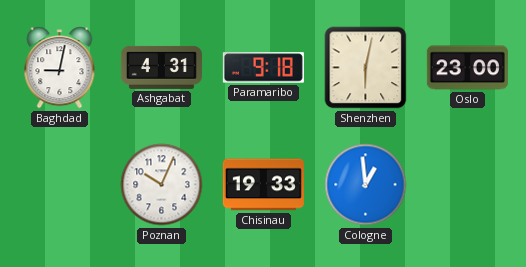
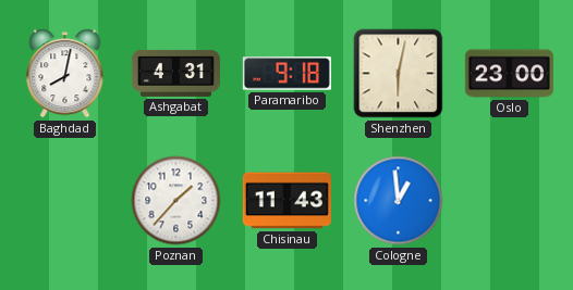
Baghdad: 9:02 -> 8:02
Poznan: 10:04 -> 1:37
Chisinau: 19:33 -> 11:43
